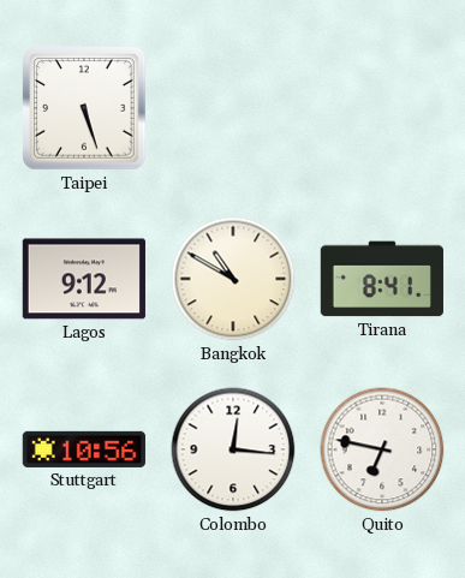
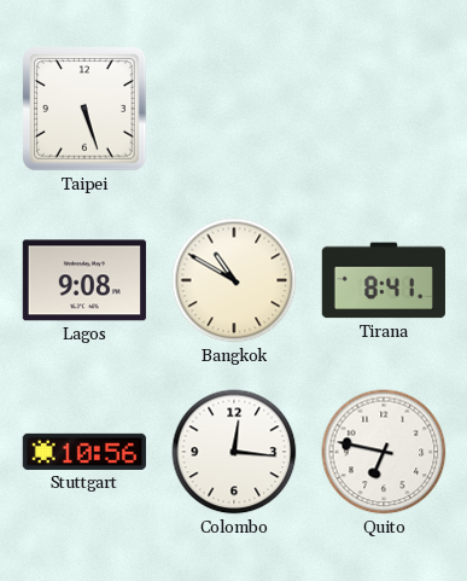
Lagos: 9:12 -> 9:08
